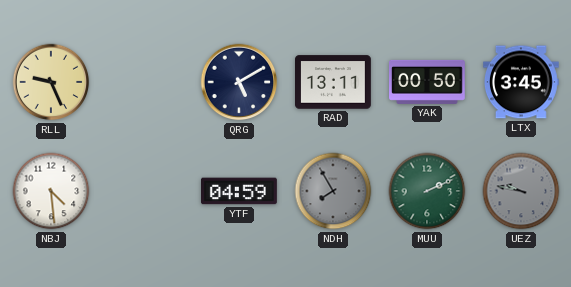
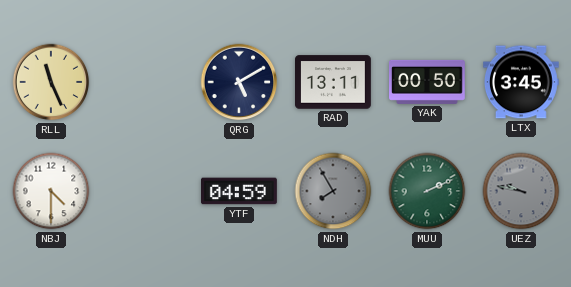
RLL: 9:26 -> 11:26
NBJ: 4:29 -> 4:30
